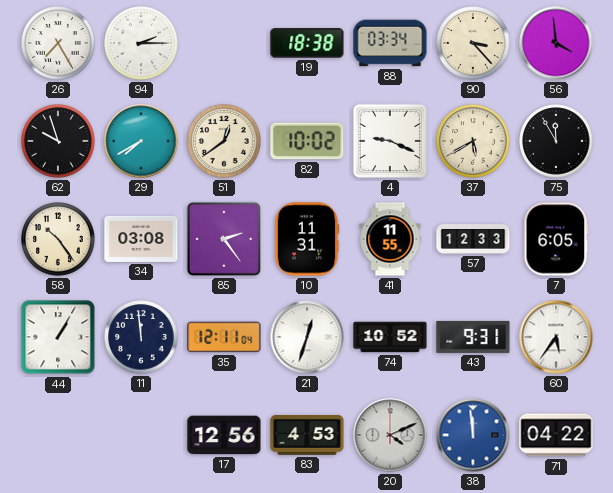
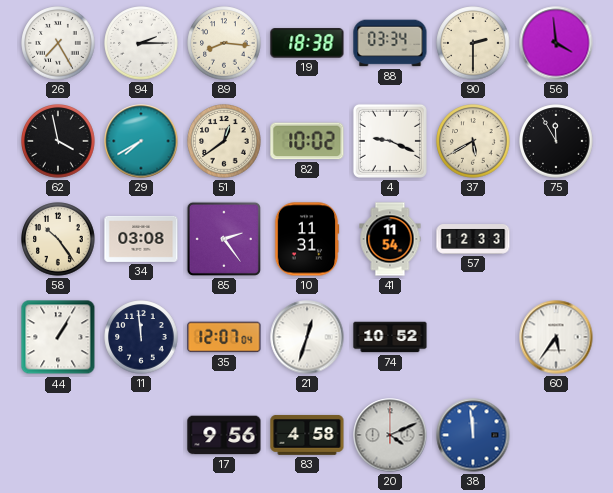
89: none -> 8:16
90: 3:23 -> 2:30
62: 9:57 -> 3:58
41: 11:55 -> 11:54
7: 6:05 -> none
35: 12:11 -> 12:07
43: 9:31 -> none
17: 12:56 -> 9:56
83: 4:53 -> 4:58
71: 04:22 -> none
